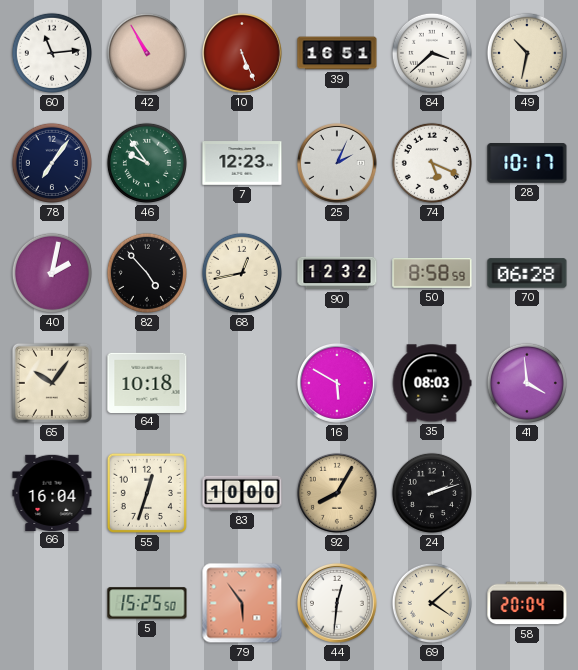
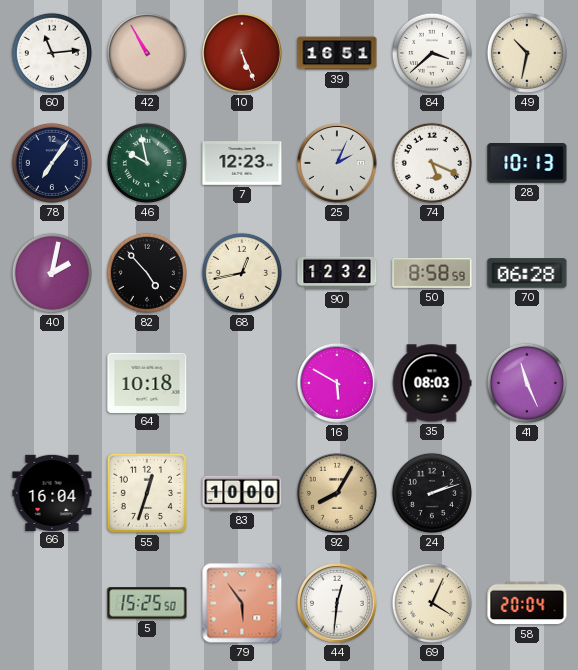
46: 9:54 -> 9:58
28: 10:17 -> 10:13
65: 10:06 -> none
41: 3:59 -> 11:26
69: 4:08 -> 4:04
